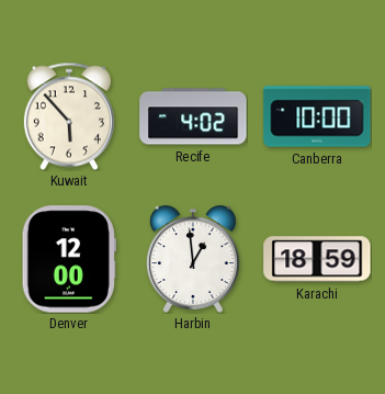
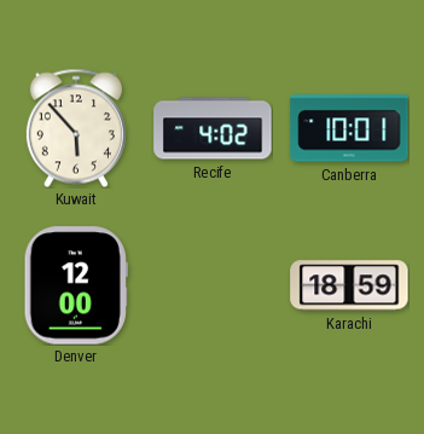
Canberra: 10:00 -> 10:01
Harbin: 12:59 -> none
